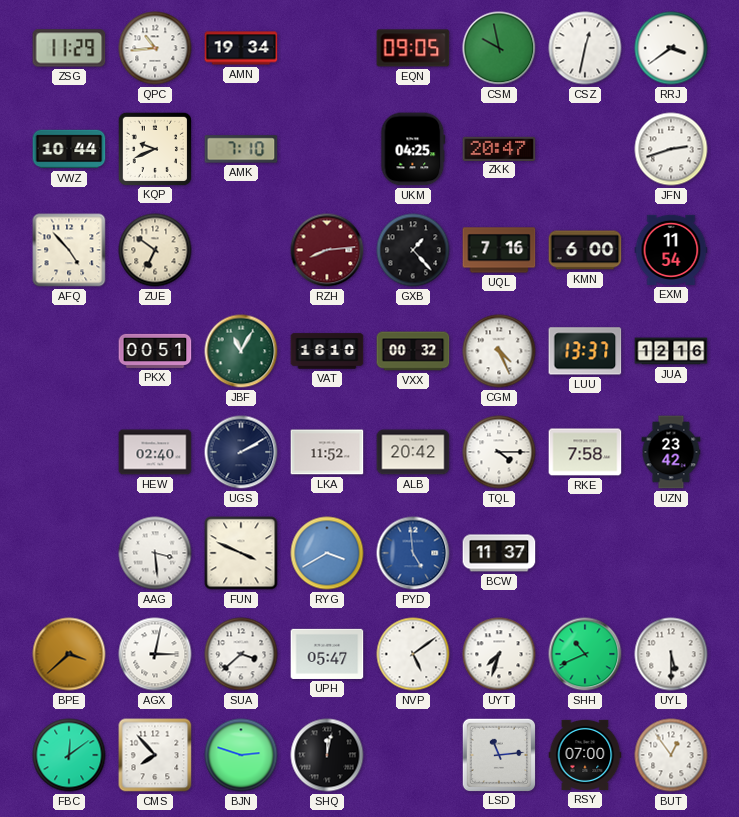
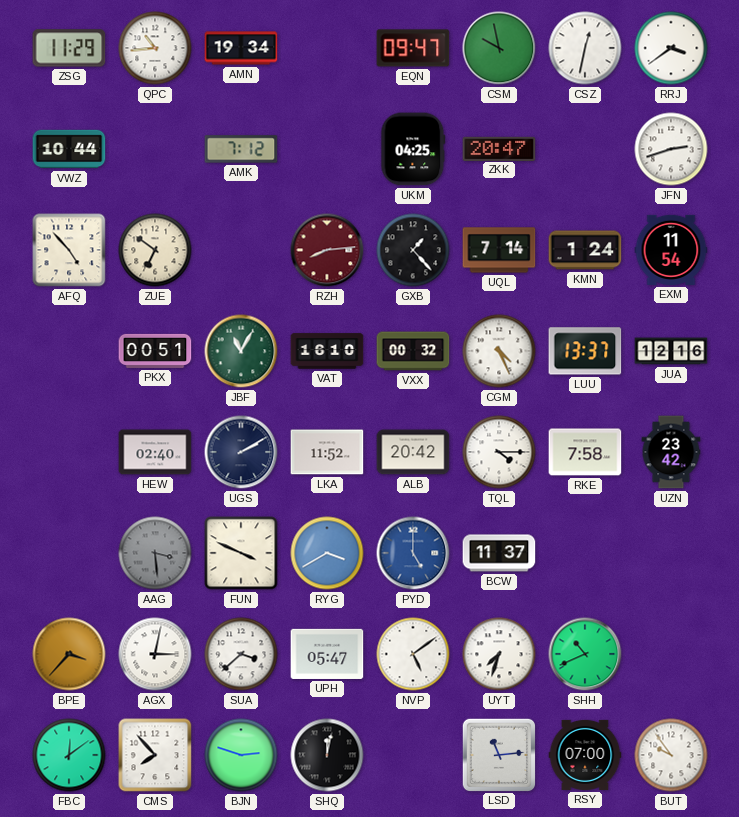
EQN: 09:05 -> 09:47
KQP: 9:41 -> none
AMK: 7:10 -> 7:12
UQL: 7:16 -> 7:14
KMN: 6:00 -> 1:24
AAG dial: white -> grey
PYD: 4:59 -> 5:00
BPE: 3:38 -> 3:37
UYL: 5:30 -> none
BUT: 12:54 -> 9:54
